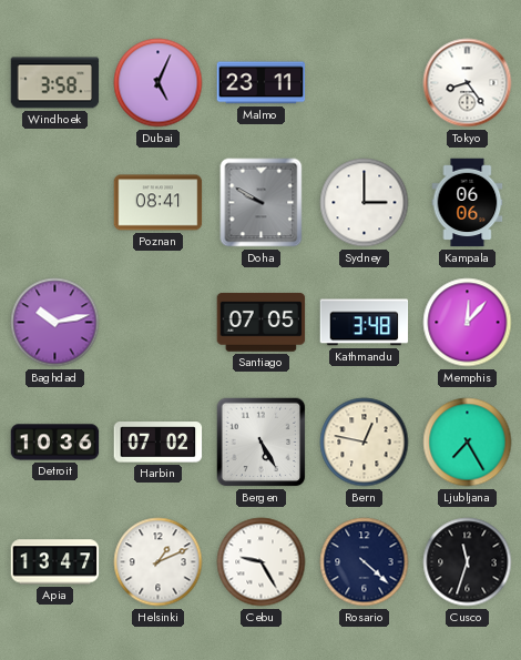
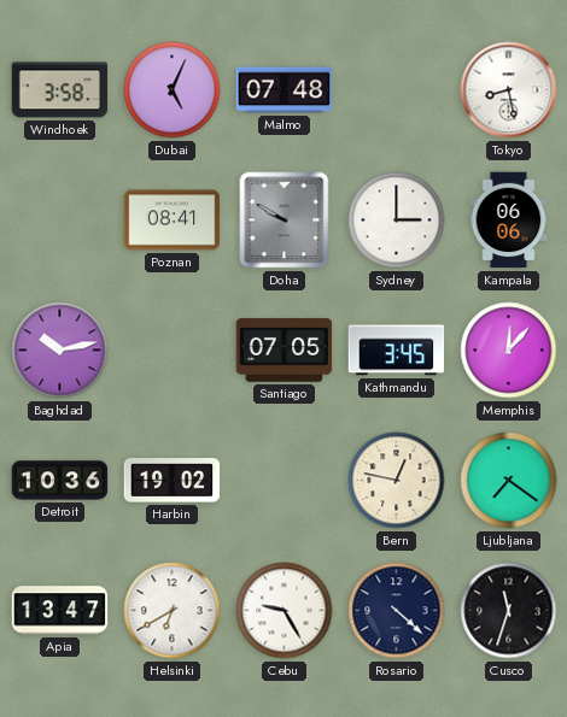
Malmo: 23:11 -> 07:48
Tokyo: 8:24 -> 8:28
Kathmandu: 3:48 -> 3:45
Harbin: 07:02 -> 19:02
Bergen: 5:25 -> none
Ljubljana: 7:25 -> 7:21
Helsinki: 1:11 -> 6:40
